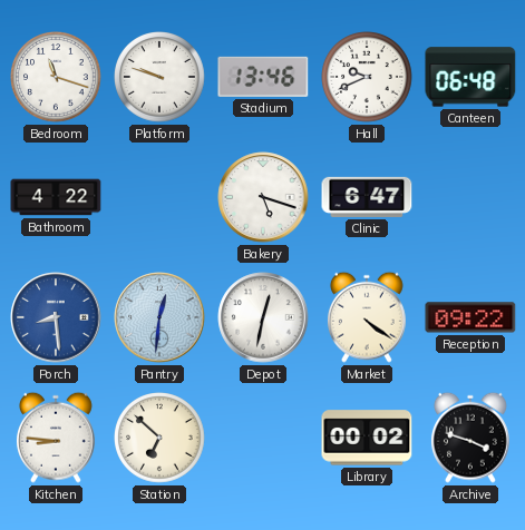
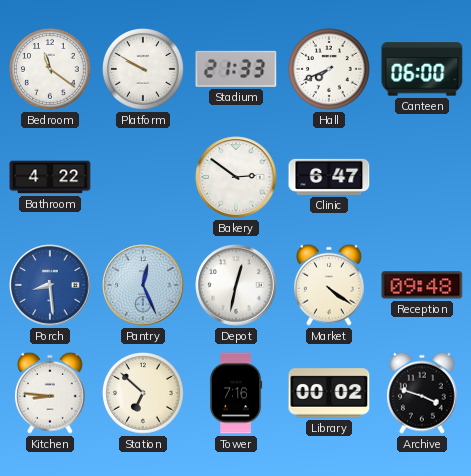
Bedroom: 11:18 -> 11:21
Platform: 9:48 -> 9:50
Stadium: 13:46 -> 21:33
Hall: 9:41 -> 7:41
Canteen: 06:48 -> 06:00
Bakery: 5:18 -> 2:51
Pantry: 12:31 -> 12:26
Reception: 09:22 -> 09:48
Tower: none -> 7:16
